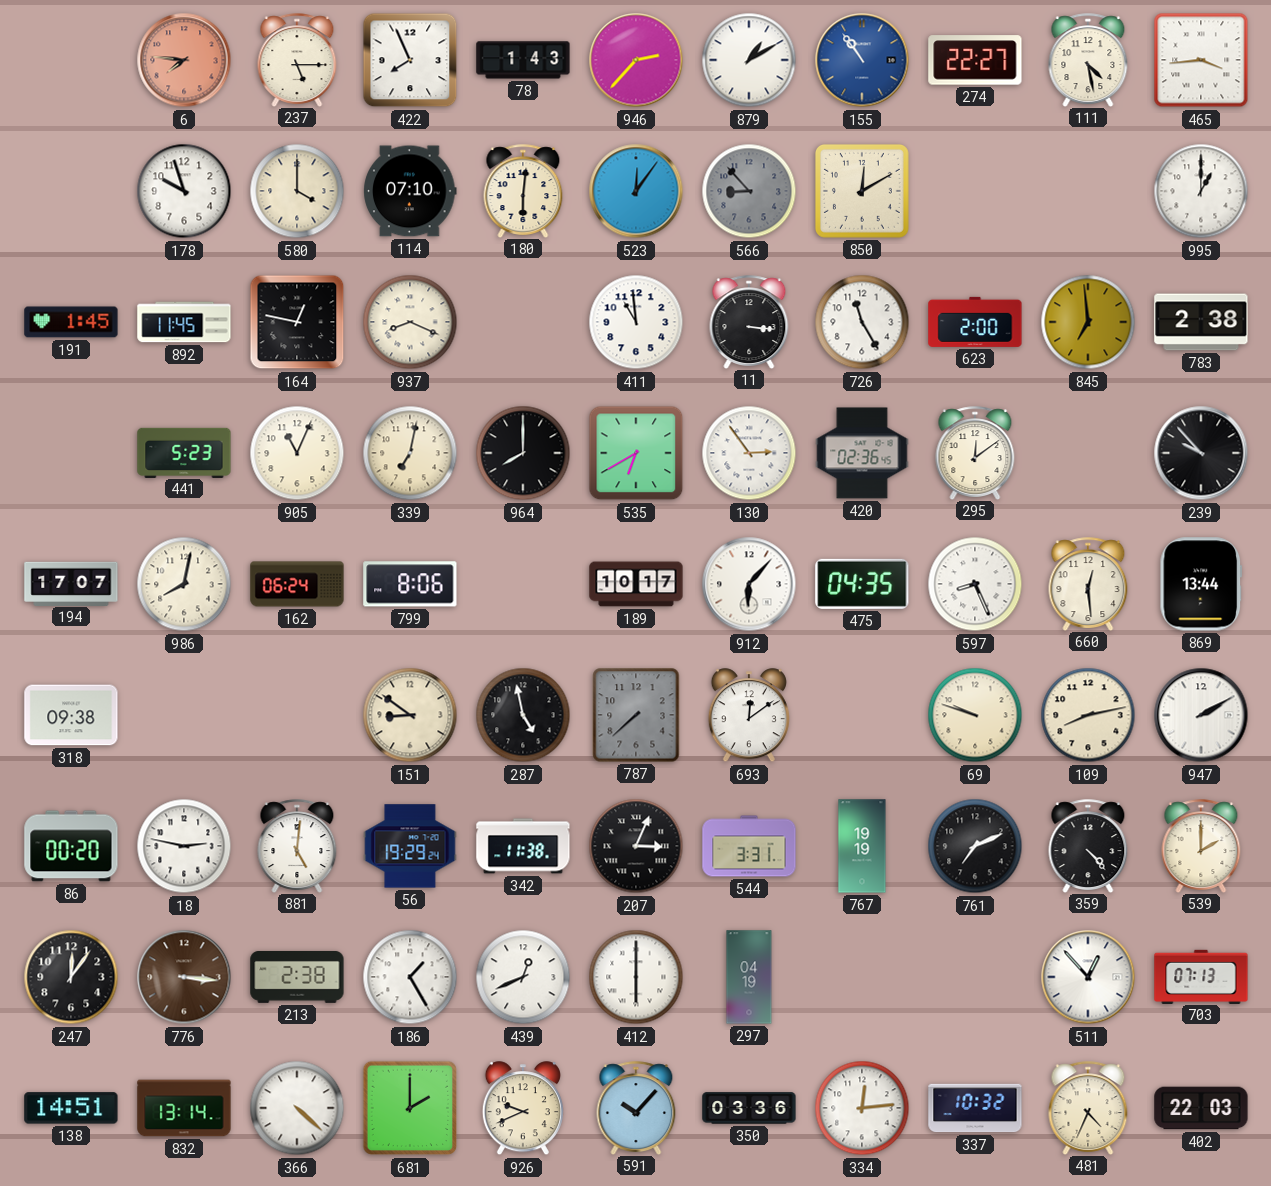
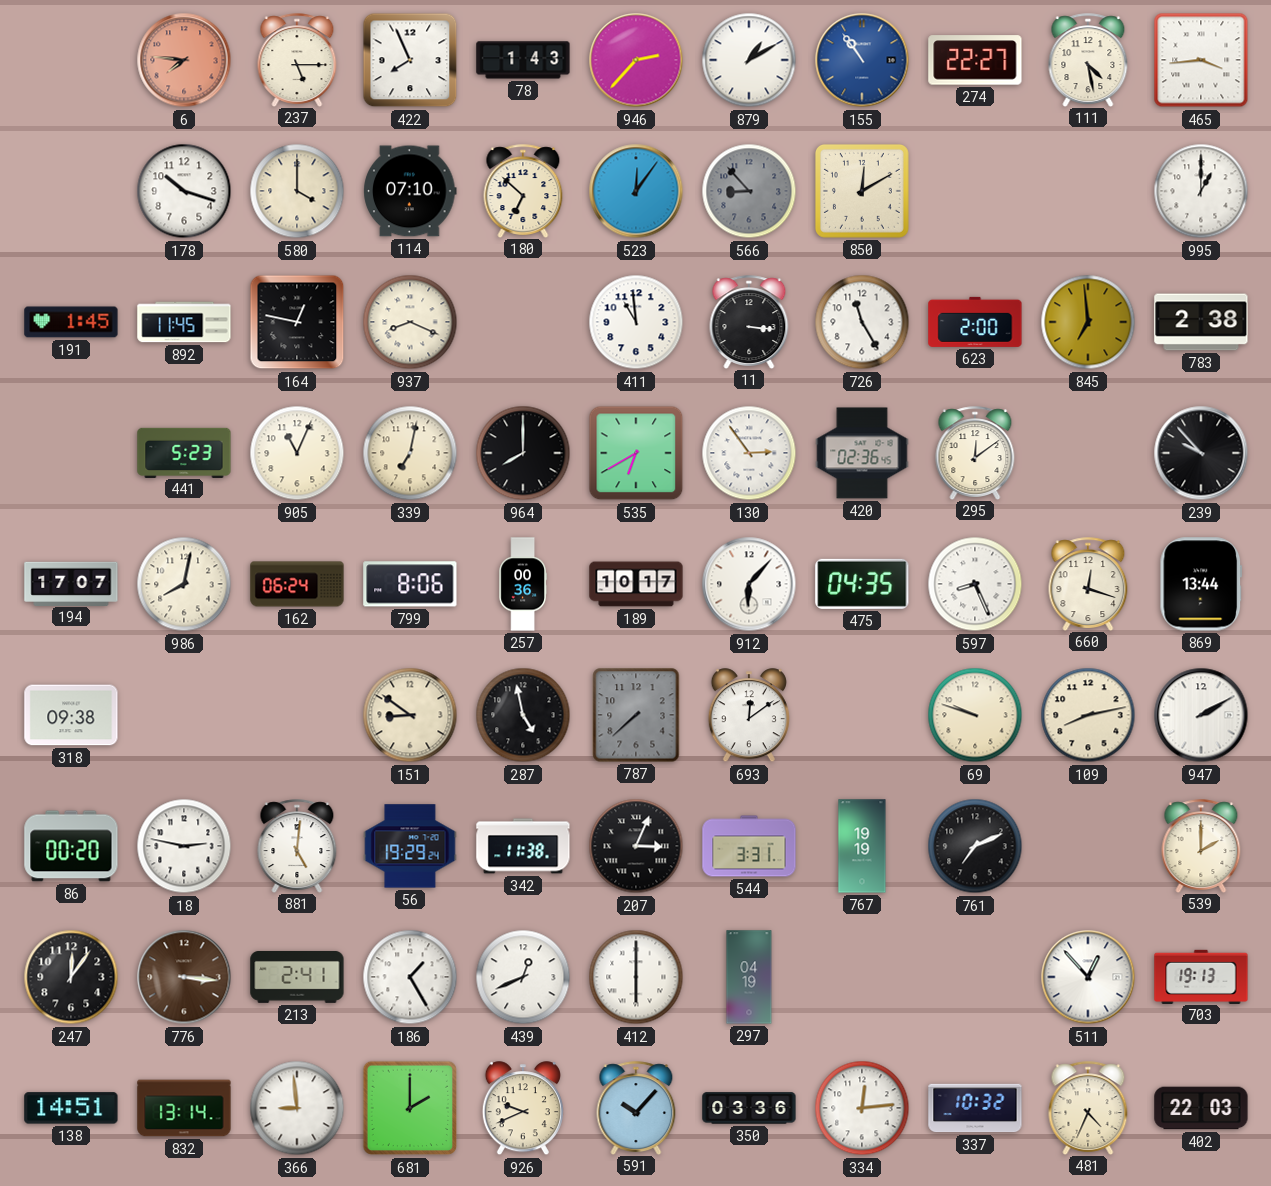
178: 9:57 -> 10:18
180: 6:01 -> 6:52
257: none -> 00:36
660: 12:29 -> 12:18
359: 4:23 -> none
213: 2:38 -> 2:41
703: 07:13 -> 19:13
366: 4:22 -> 8:59
